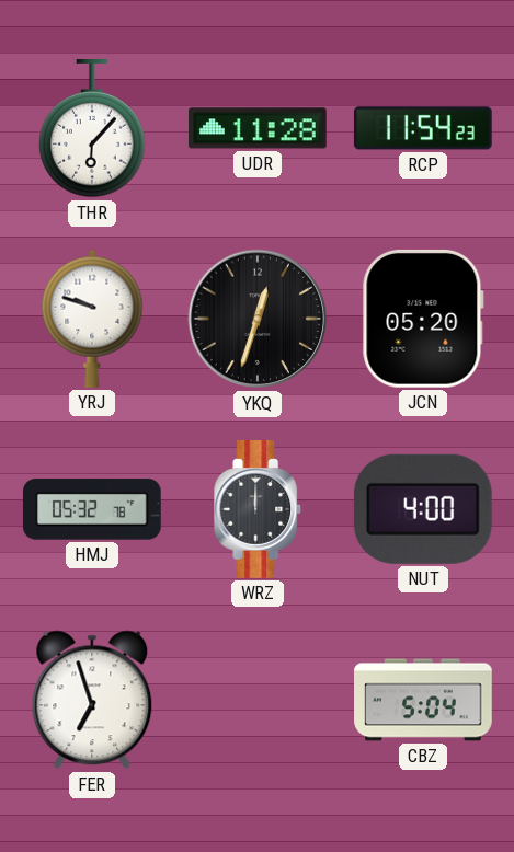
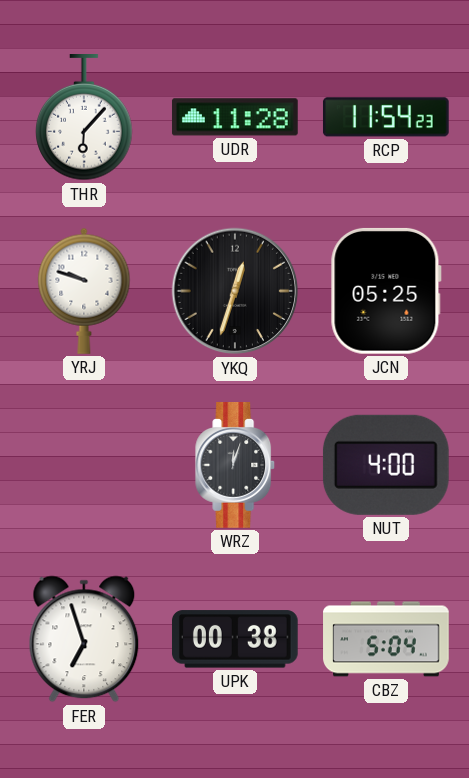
JCN: 05:20 -> 05:25
HMJ: 05:32 -> none
WRZ: 12:00 -> 12:03
UPK: none -> 00:38
